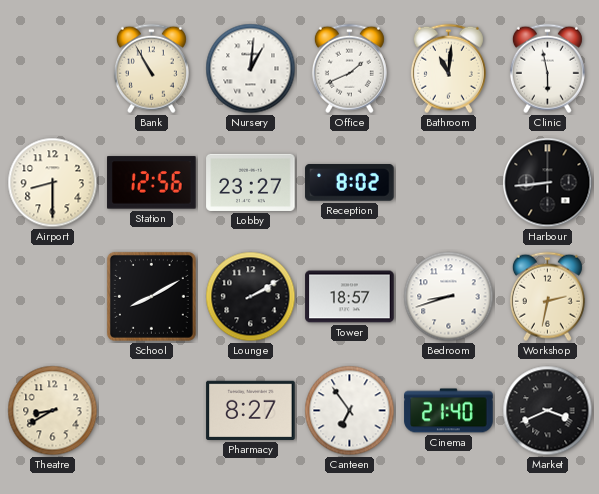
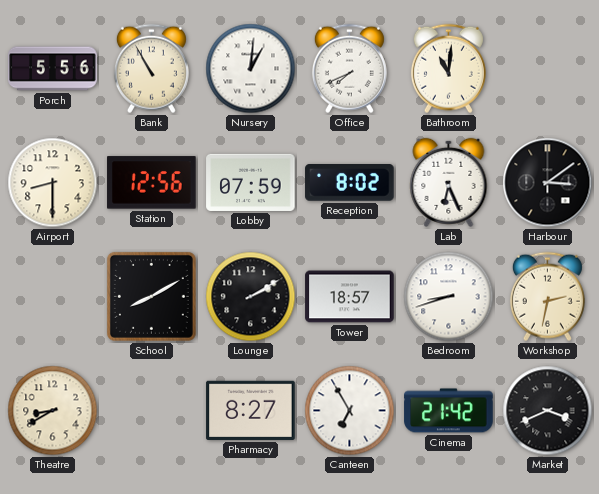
Porch: none -> 5:56
Office: 1:41 -> 7:41
Clinic: 5:58 -> none
Lobby: 23:27 -> 07:59
Lab: none -> 6:26
Harbour: 8:44 -> 3:09
Canteen: 6:54 -> 6:55
Cinema: 21:40 -> 21:42
